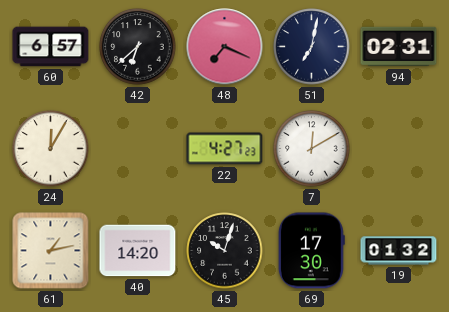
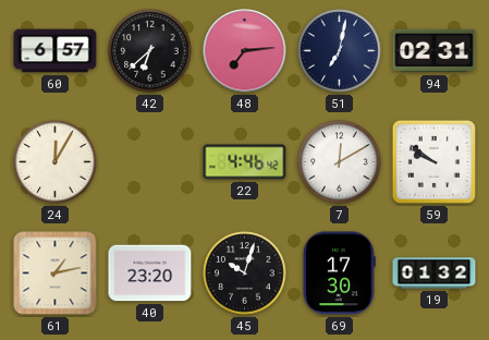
48: 7:19 -> 7:14
22: 4:27 -> 4:46
59: none -> 9:51
40: 14:20 -> 23:20
